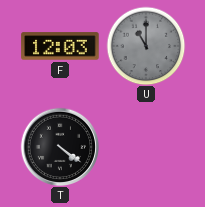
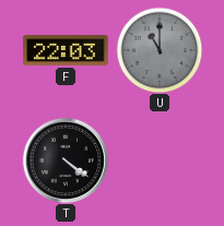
F: 12:03 -> 22:03
